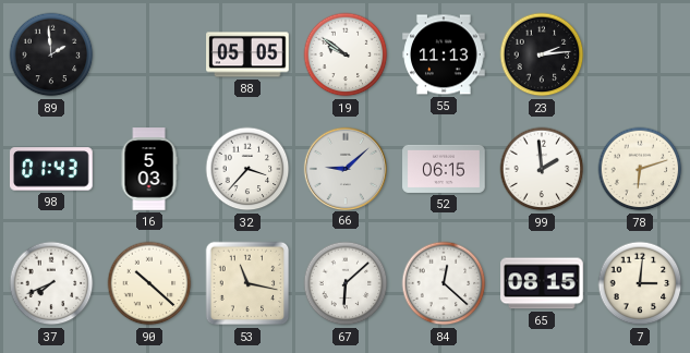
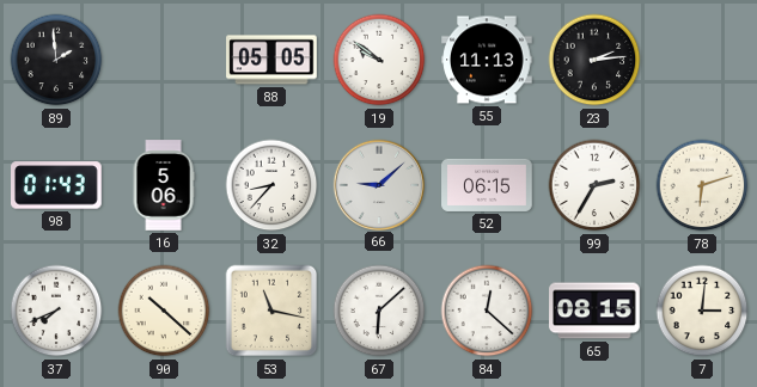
16: 5:03 -> 5:06
32: 3:37 -> 8:37
99: 1:59 -> 2:35
